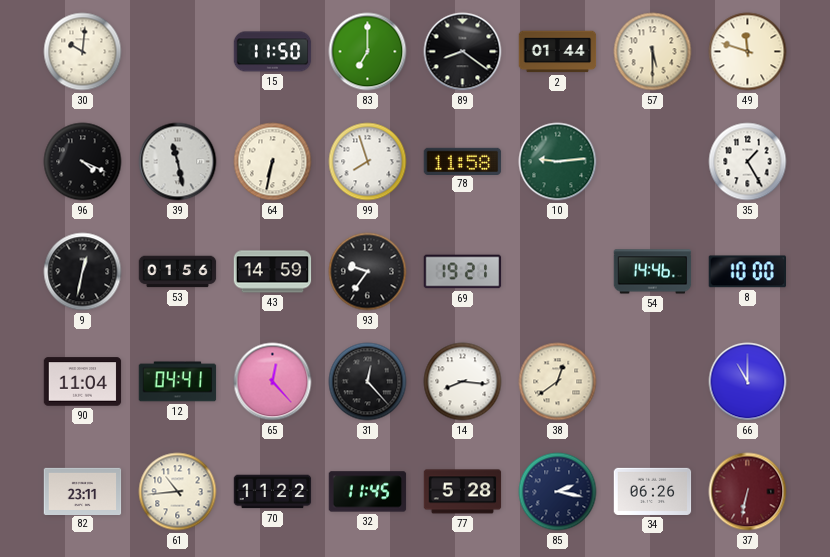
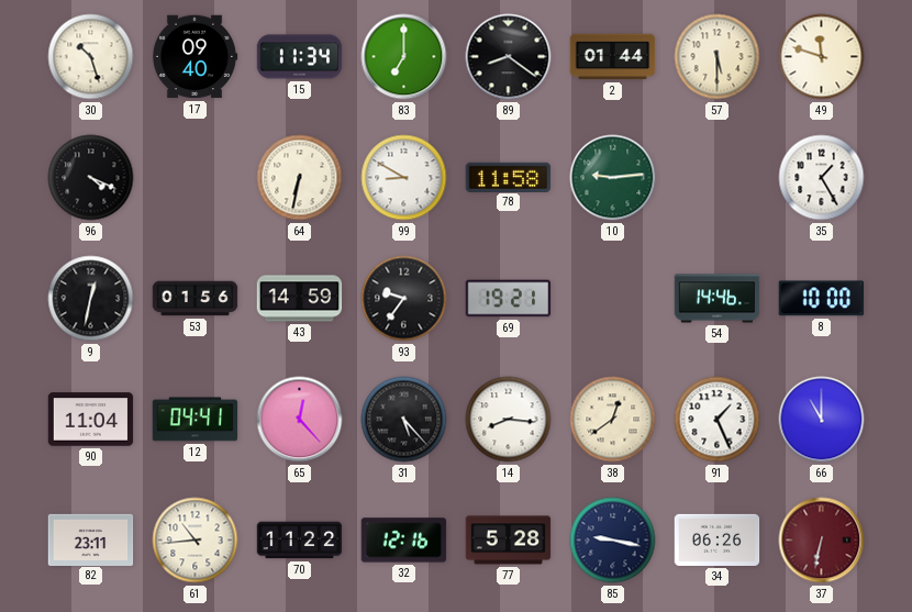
30: 10:01 -> 10:27
17: none -> 09:40
15: 11:50 -> 11:34
39: 11:28 -> none
99: 7:57 -> 8:50
31: 12:23 -> 5:23
91: none -> 1:26
32: 11:45 -> 12:16
85: 2:17 -> 9:17
